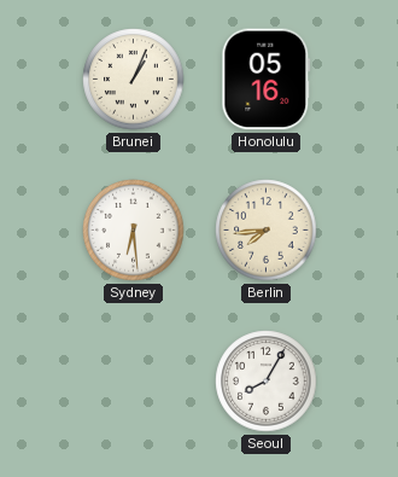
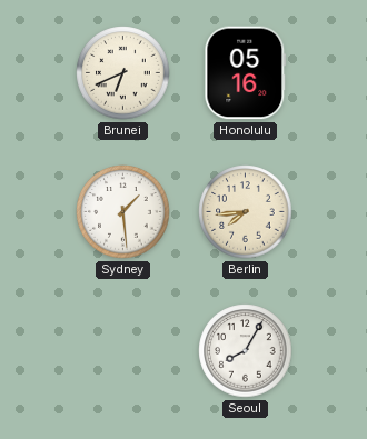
Brunei: 1:04 -> 6:41
Sydney: 6:29 -> 1:29
